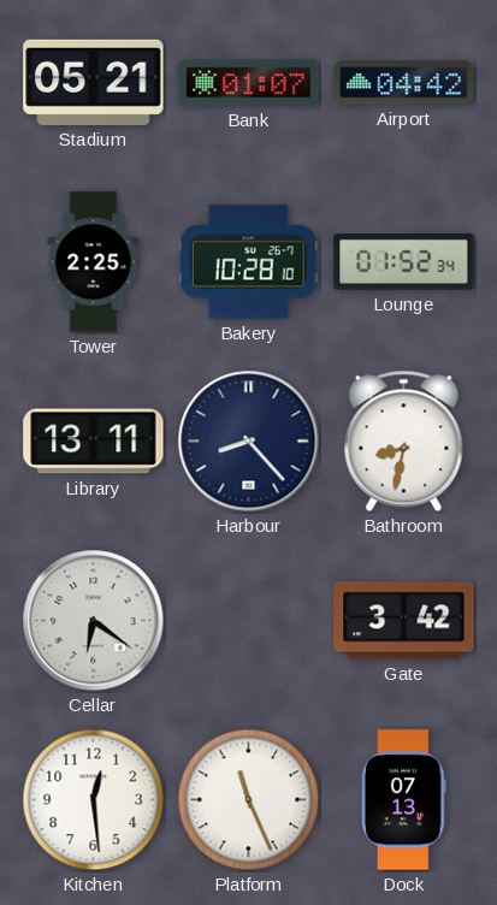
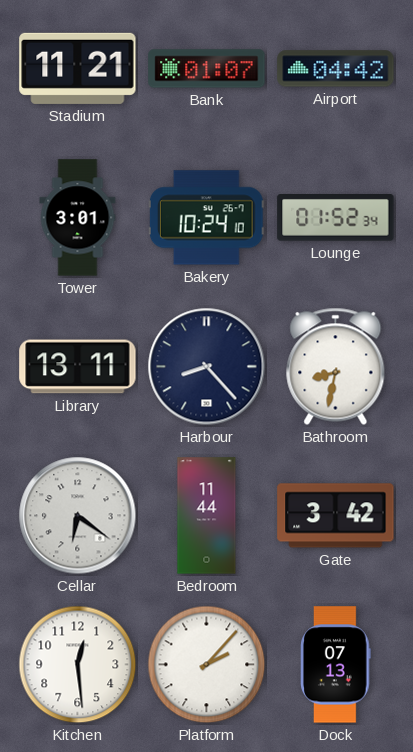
Stadium: 05:21 -> 11:21
Tower: 2:25 -> 3:01
Bakery: 10:28 -> 10:24
Bedroom: none -> 11:44
Platform: 11:26 -> 2:07
